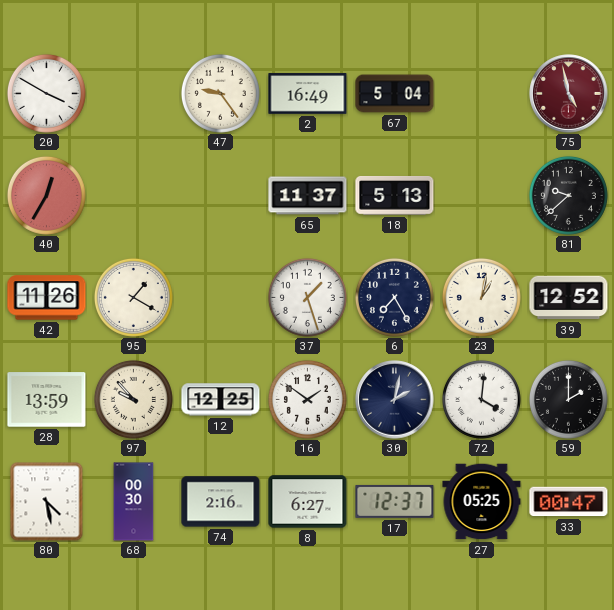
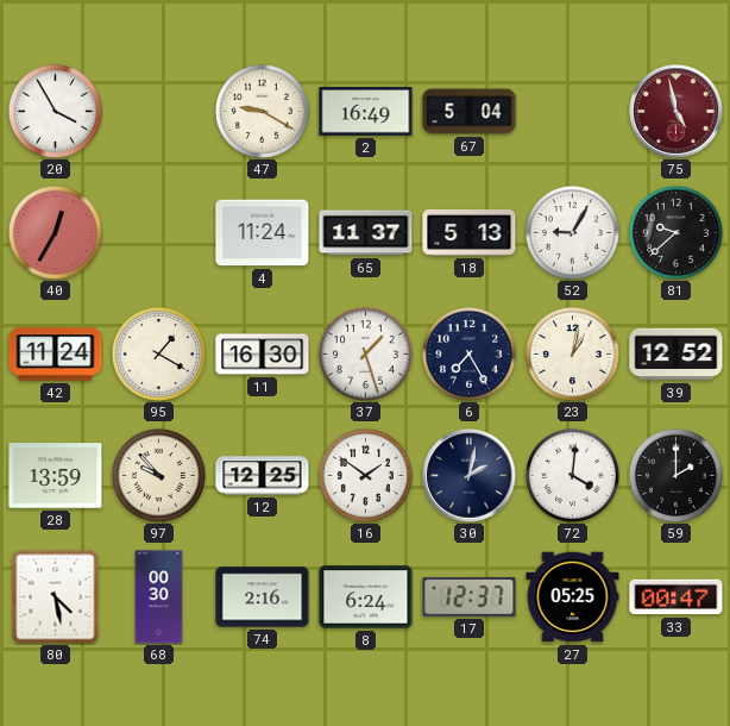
20: 3:50 -> 3:55
47: 9:24 -> 9:20
4: none -> 11:24
52: none -> 9:05
42: 11:26 -> 11:24
11: none -> 16:30
8: 6:27 -> 6:24
